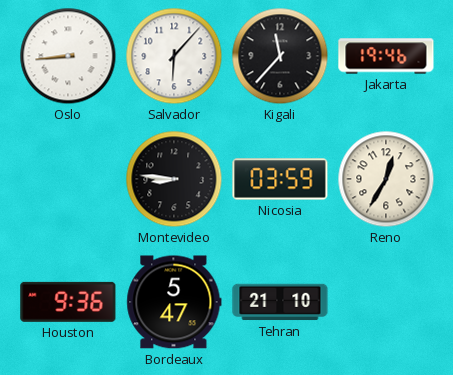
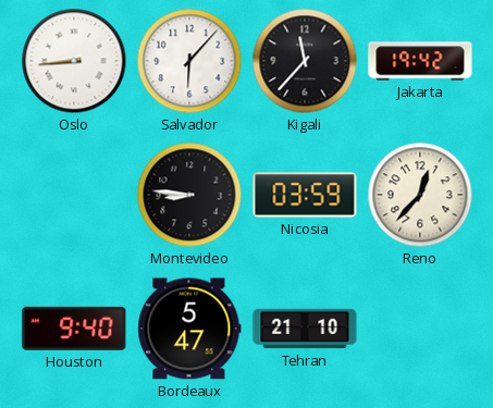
Jakarta: 19:46 -> 19:42
Reno: 12:35 -> 12:37
Houston: 9:36 -> 9:40
